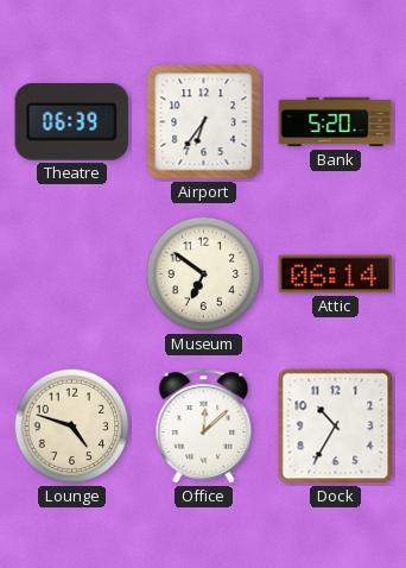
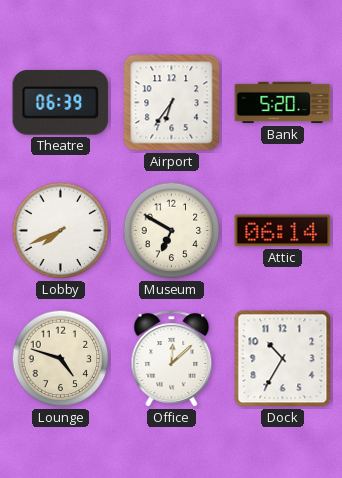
Lobby: none -> 7:41
Museum: 6:51 -> 6:50
